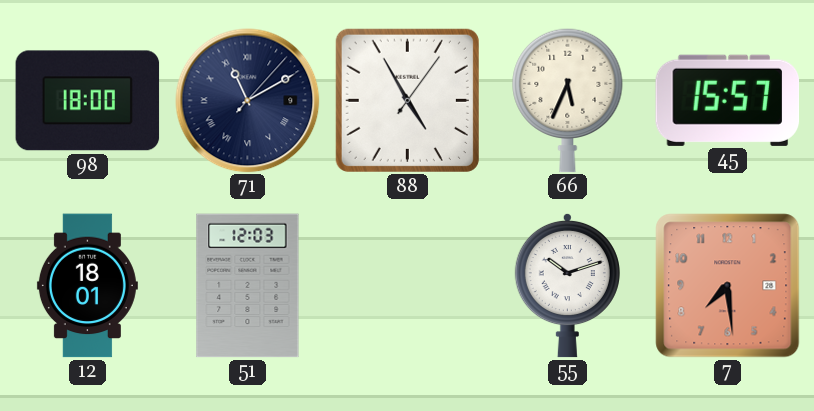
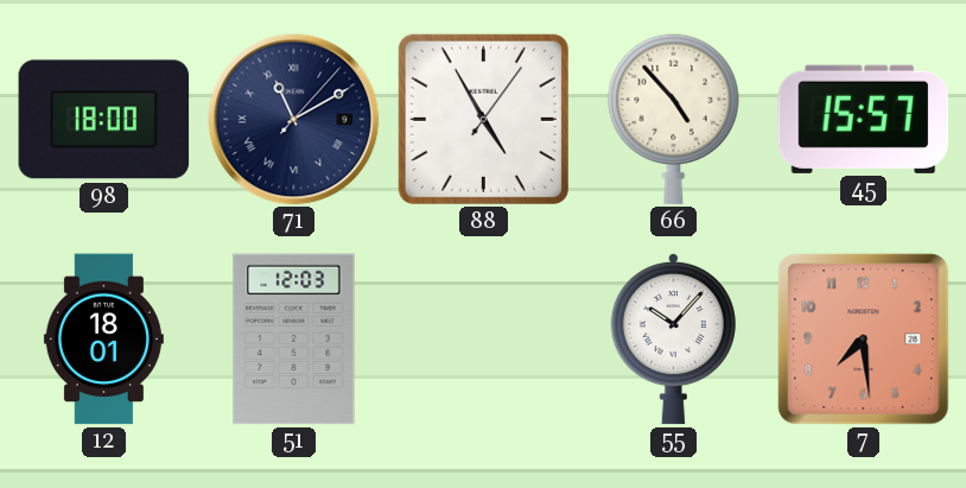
66: 5:34 -> 4:53
55: 10:12 -> 10:07
